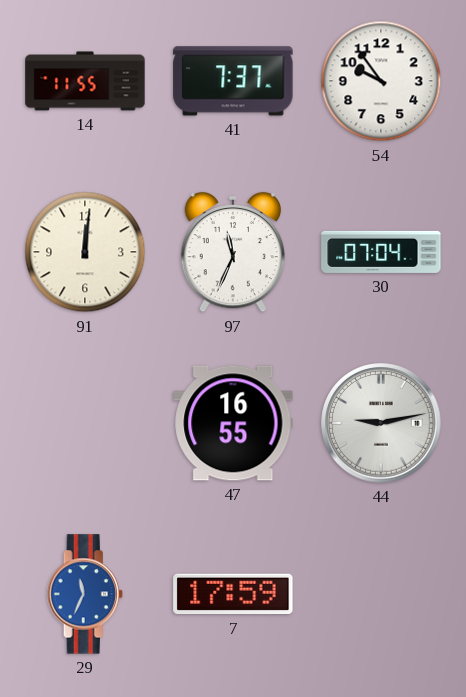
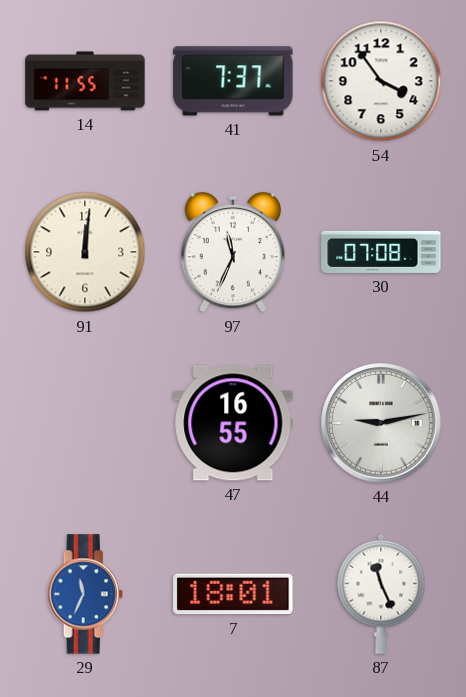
54: 9:54 -> 3:54
30: 07:04 -> 07:08
7: 17:59 -> 18:01
87: none -> 11:26
